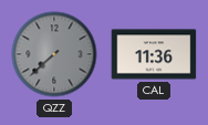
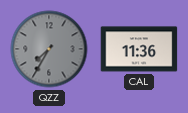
QZZ: 7:38 -> 7:35
